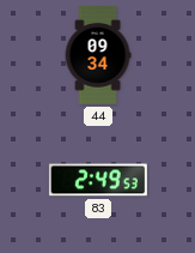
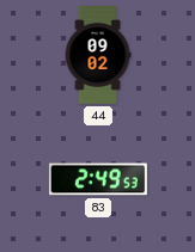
44: 09:34 -> 09:02
